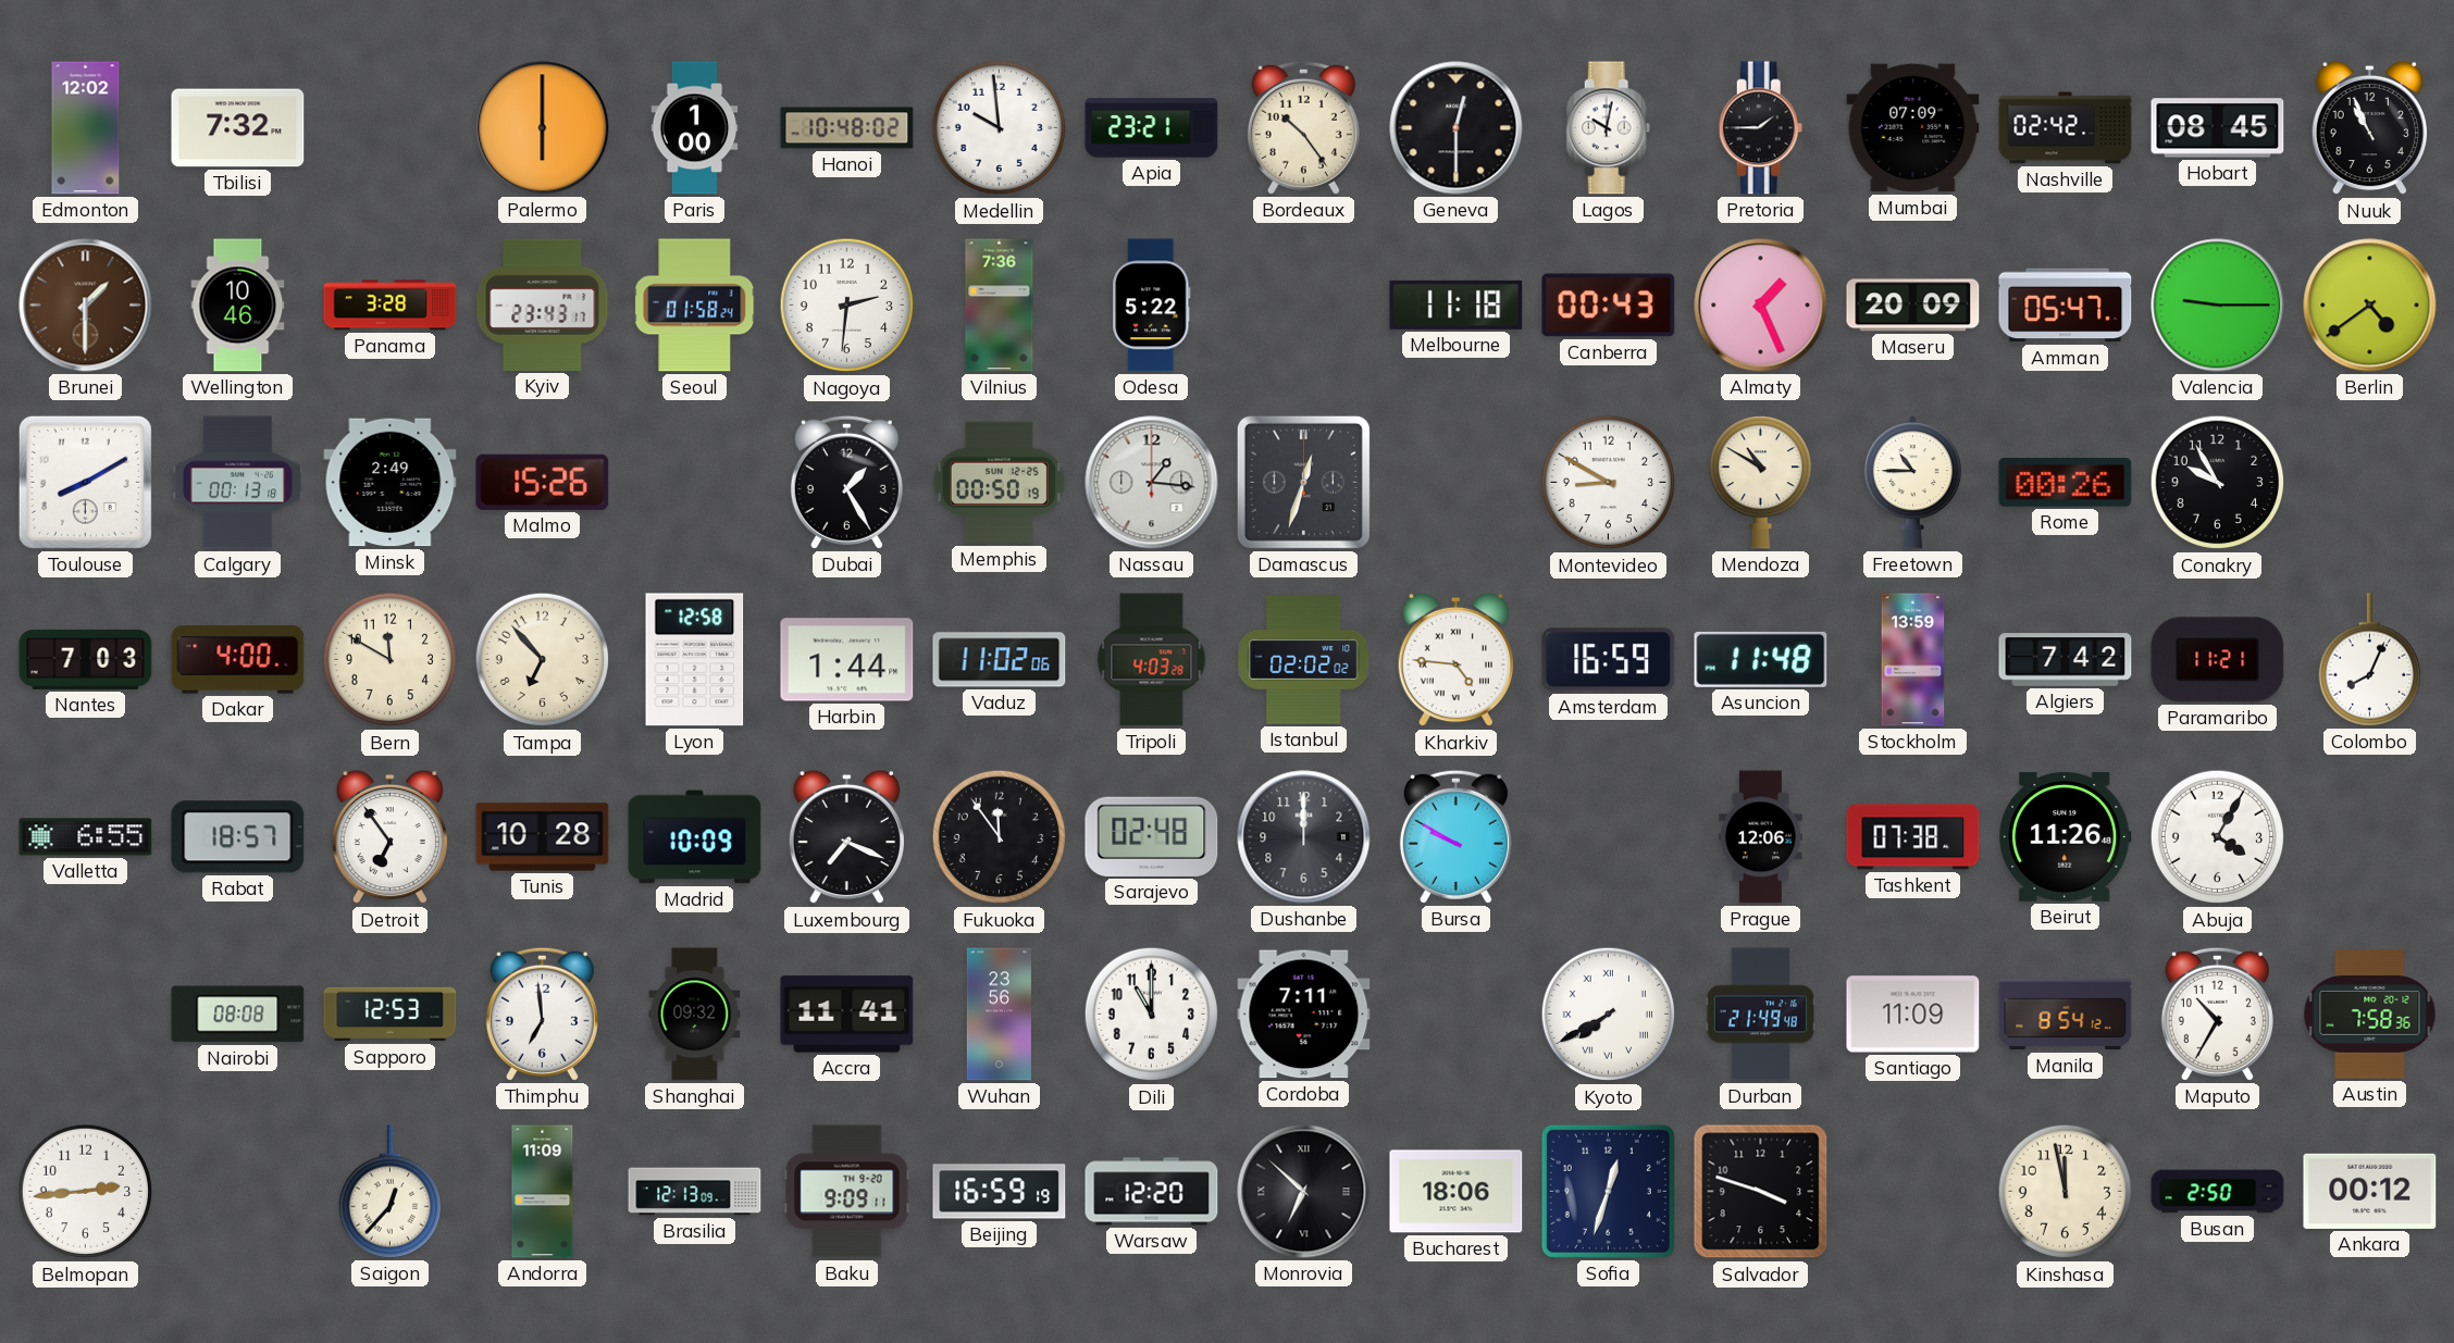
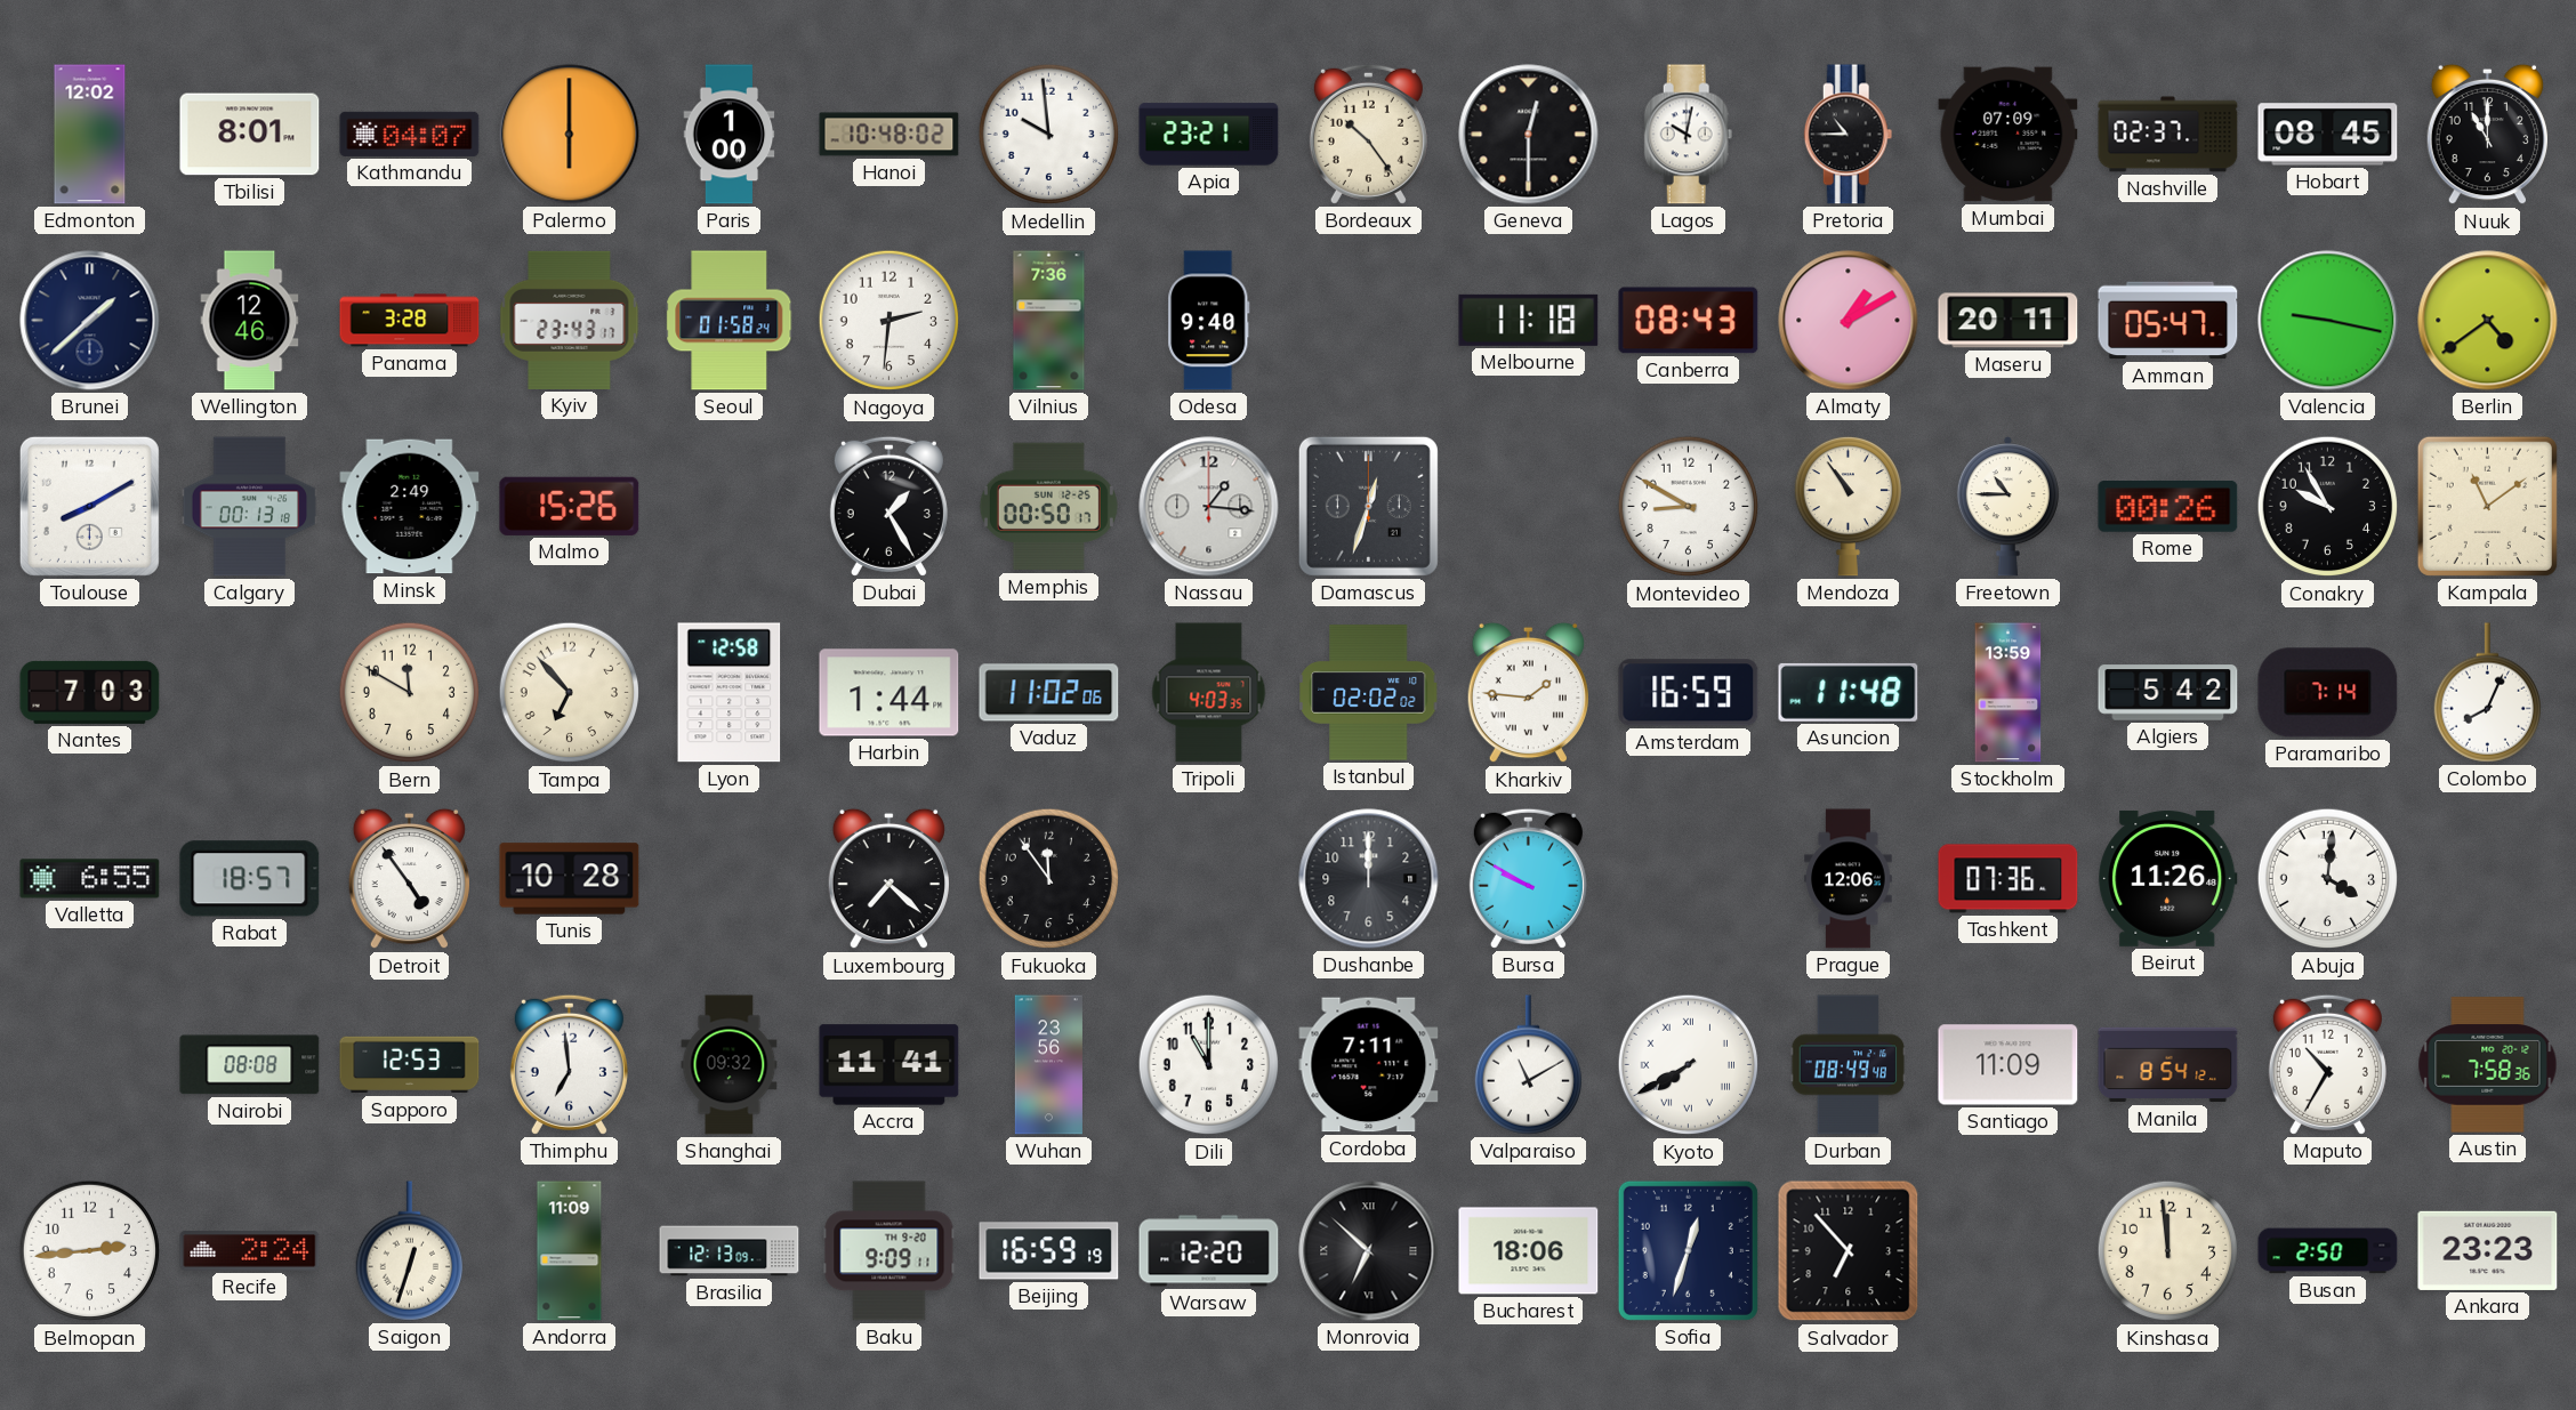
Tbilisi: 7:32 -> 8:01
Kathmandu: none -> 04:07
Pretoria: 1:45 -> 10:45
Nashville: 02:42 -> 02:37
Nuuk: 10:56 -> 11:00
Brunei: 1:30 -> 1:38
Brunei dial: brown -> navy
Wellington: 10:46 -> 12:46
Odesa: 5:22 -> 9:40
Canberra: 00:43 -> 08:43
Almaty: 1:26 -> 1:10
Maseru: 20:09 -> 20:11
Valencia: 9:15 -> 9:17
Memphis: 00:50:19 -> 00:50:17
Mendoza: 10:50 -> 10:54
Kampala: none -> 11:09
Dakar: 4:00 -> none
Tripoli: 4:03:28 -> 4:03:35
Kharkiv: 4:46 -> 1:46
Algiers: 7:42 -> 5:42
Paramaribo: 11:21 -> 7:14
Detroit: 6:54 -> 4:54
Madrid: 10:09 -> none
Luxembourg: 7:19 -> 7:22
Sarajevo: 02:48 -> none
Tashkent: 07:38 -> 07:36
Abuja: 4:05 -> 4:01
Valparaiso: none -> 11:10
Durban: 21:49 -> 08:49
Recife: none -> 2:24
Saigon: 12:37 -> 12:33
Salvador: 3:48 -> 6:53
Kinshasa: 11:58 -> 11:59
Ankara: 00:12 -> 23:23
